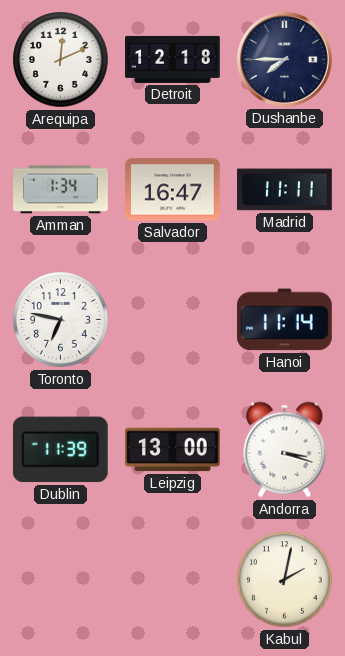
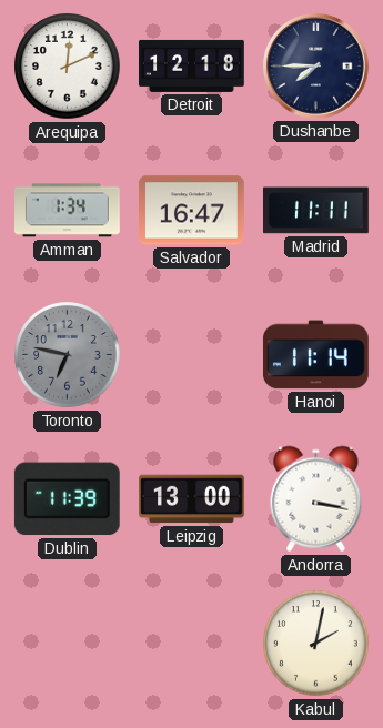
Toronto dial: white -> grey
Andorra: 3:18 -> 3:17
